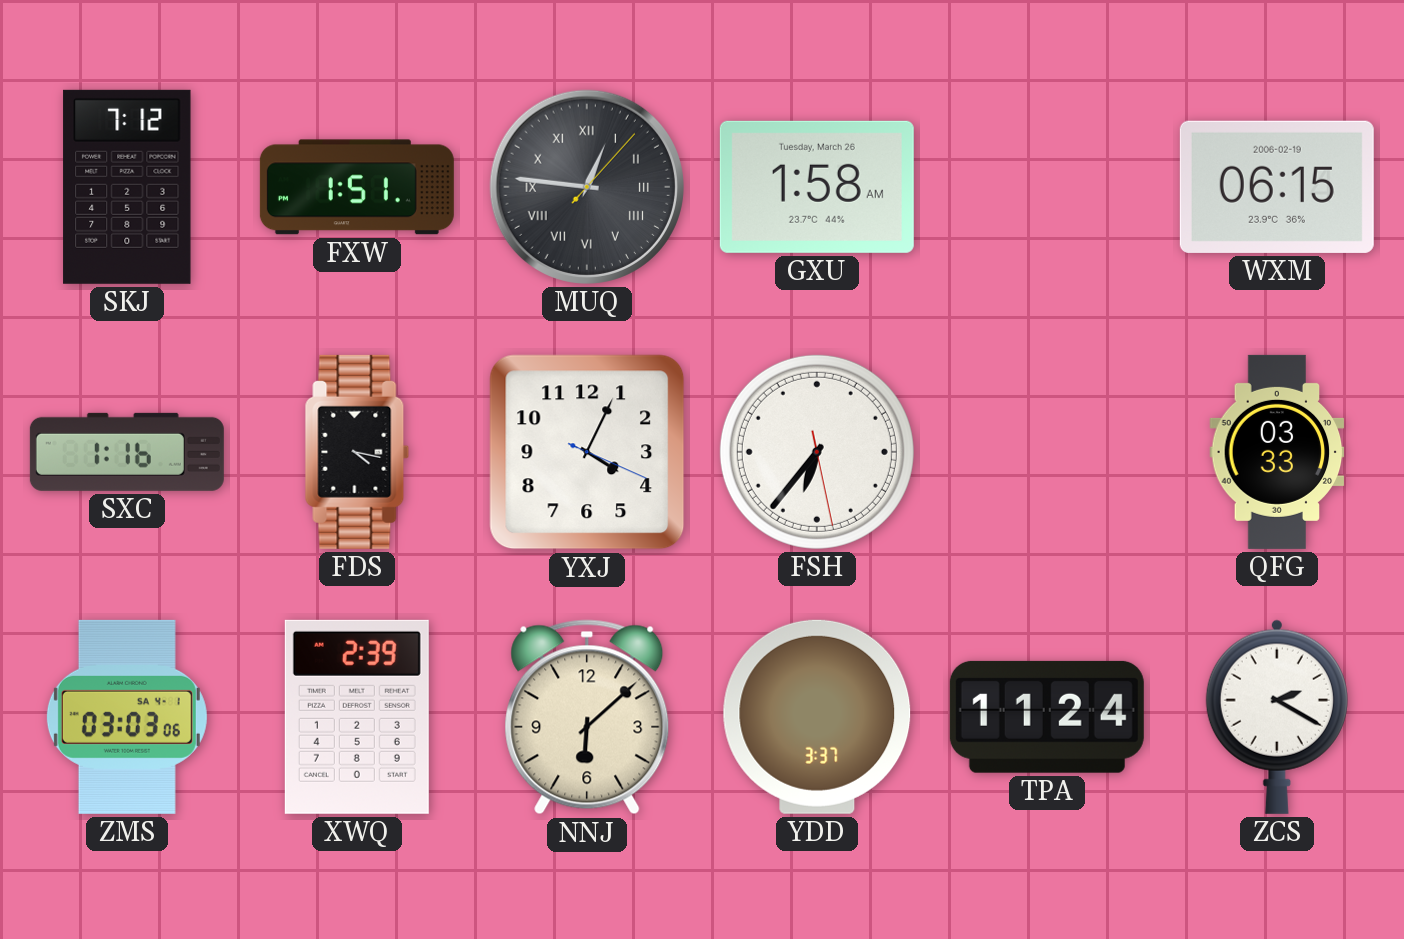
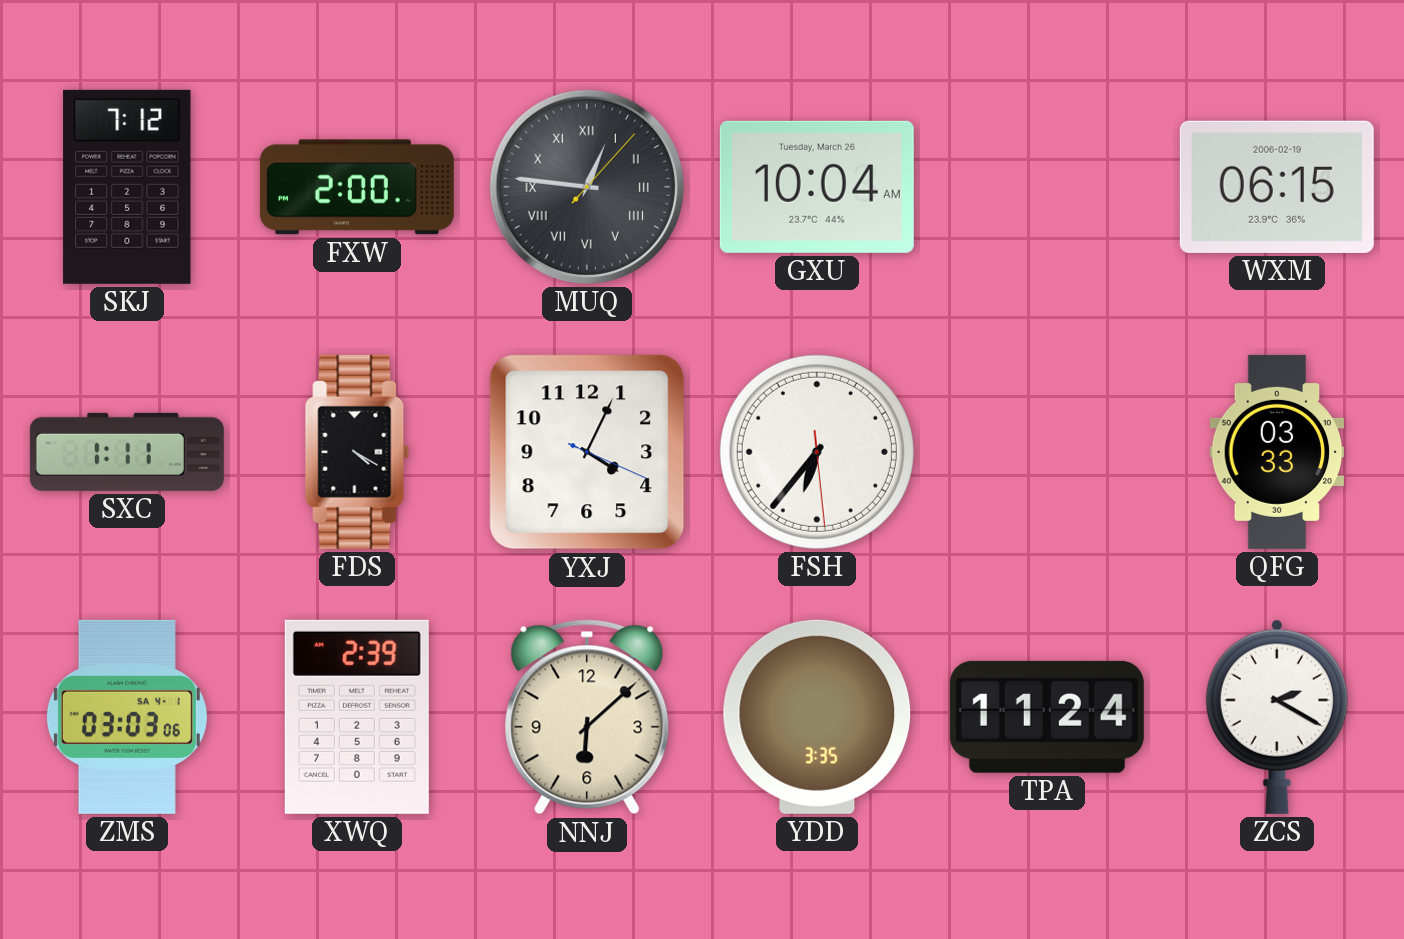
FXW: 1:51 -> 2:00
GXU: 1:58 -> 10:04
SXC: 1:16 -> 1:11
FDS: 4:17 -> 4:20
FSH: 6:36:28 -> 6:36:29
YDD: 3:37 -> 3:35
